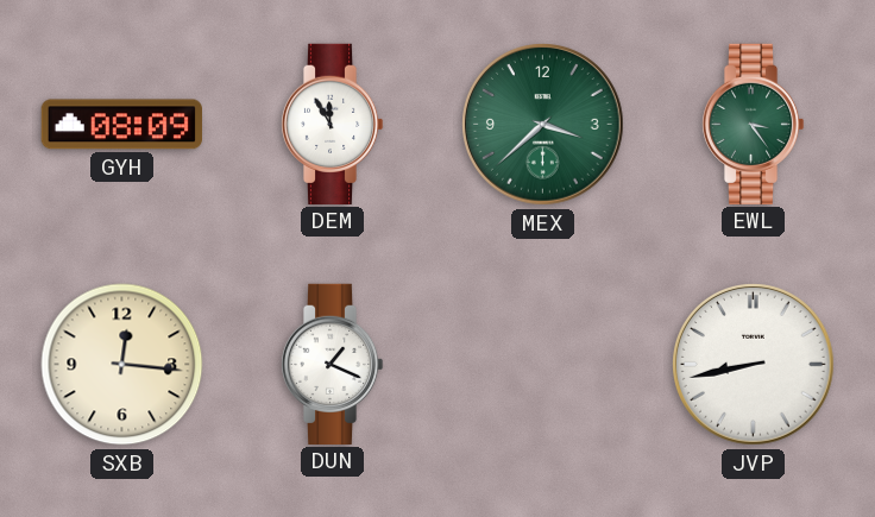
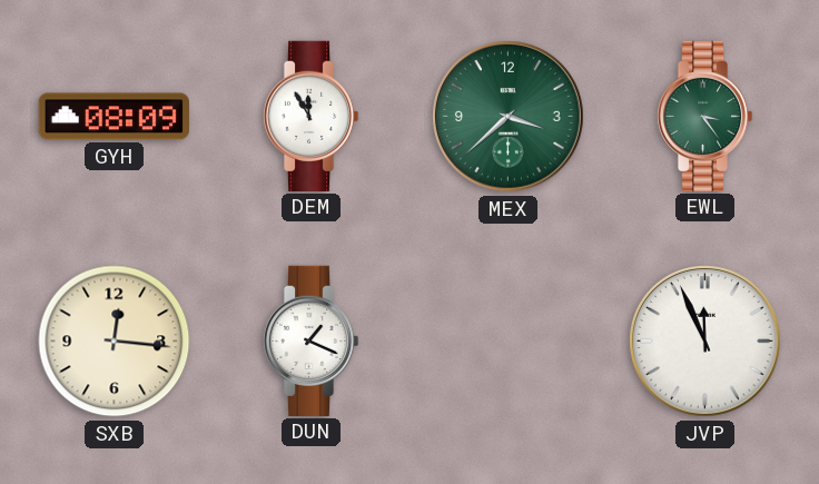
JVP: 8:43 -> 11:56
